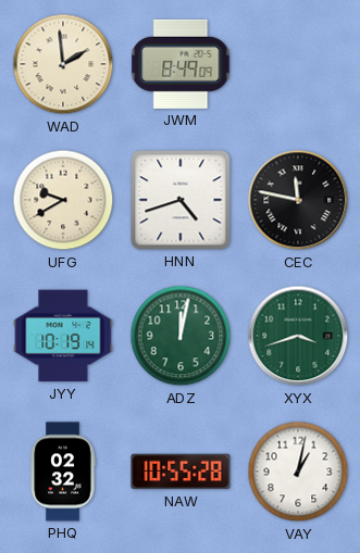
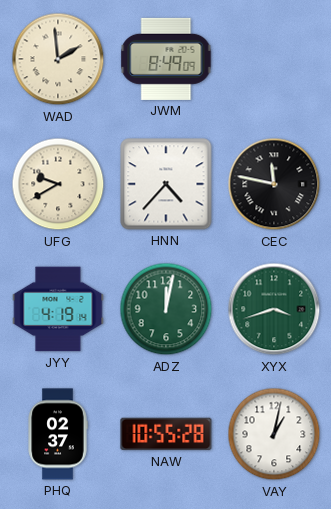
HNN: 4:42 -> 4:37
JYY: 10:19 -> 4:19
PHQ: 02:32 -> 02:37
